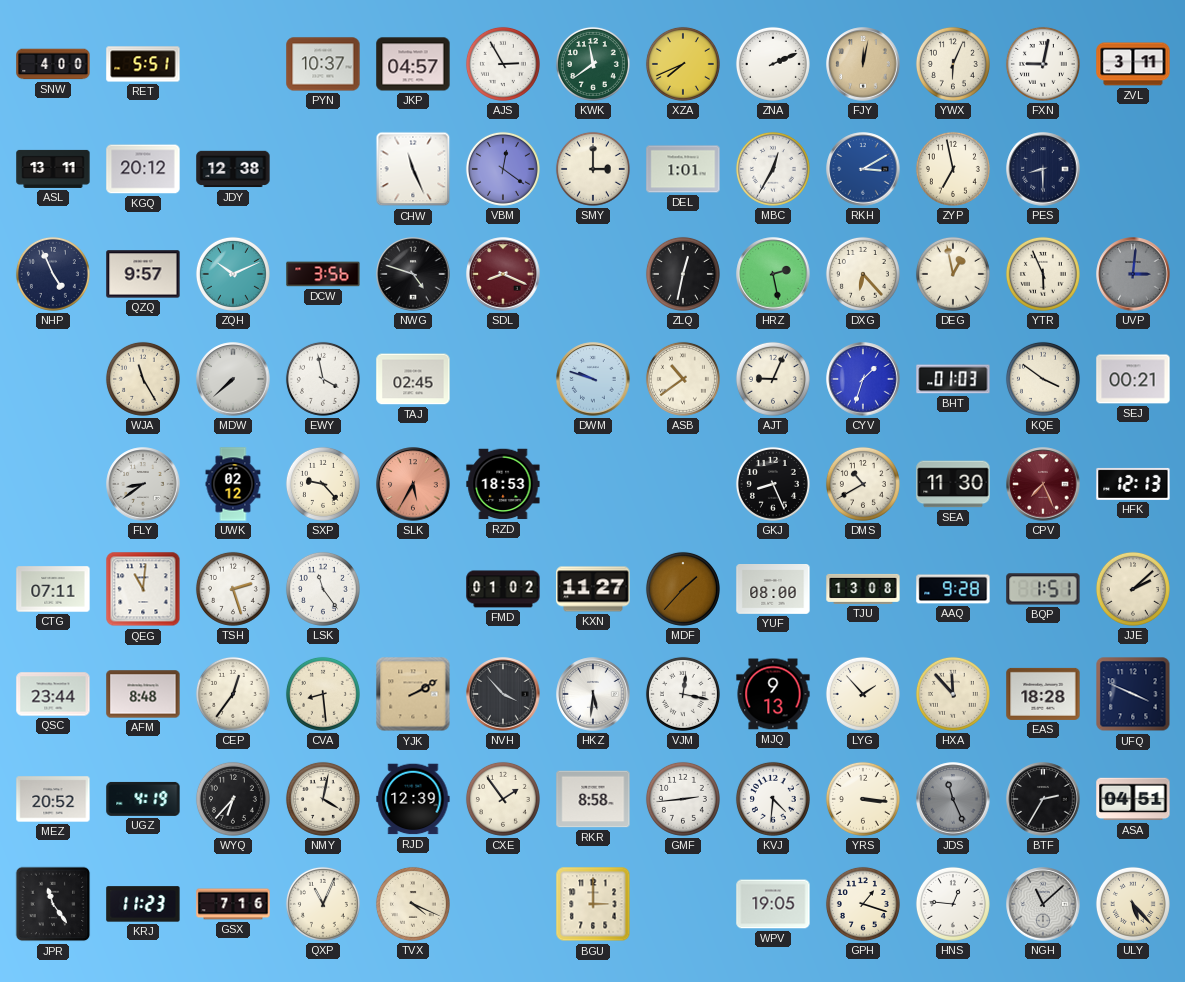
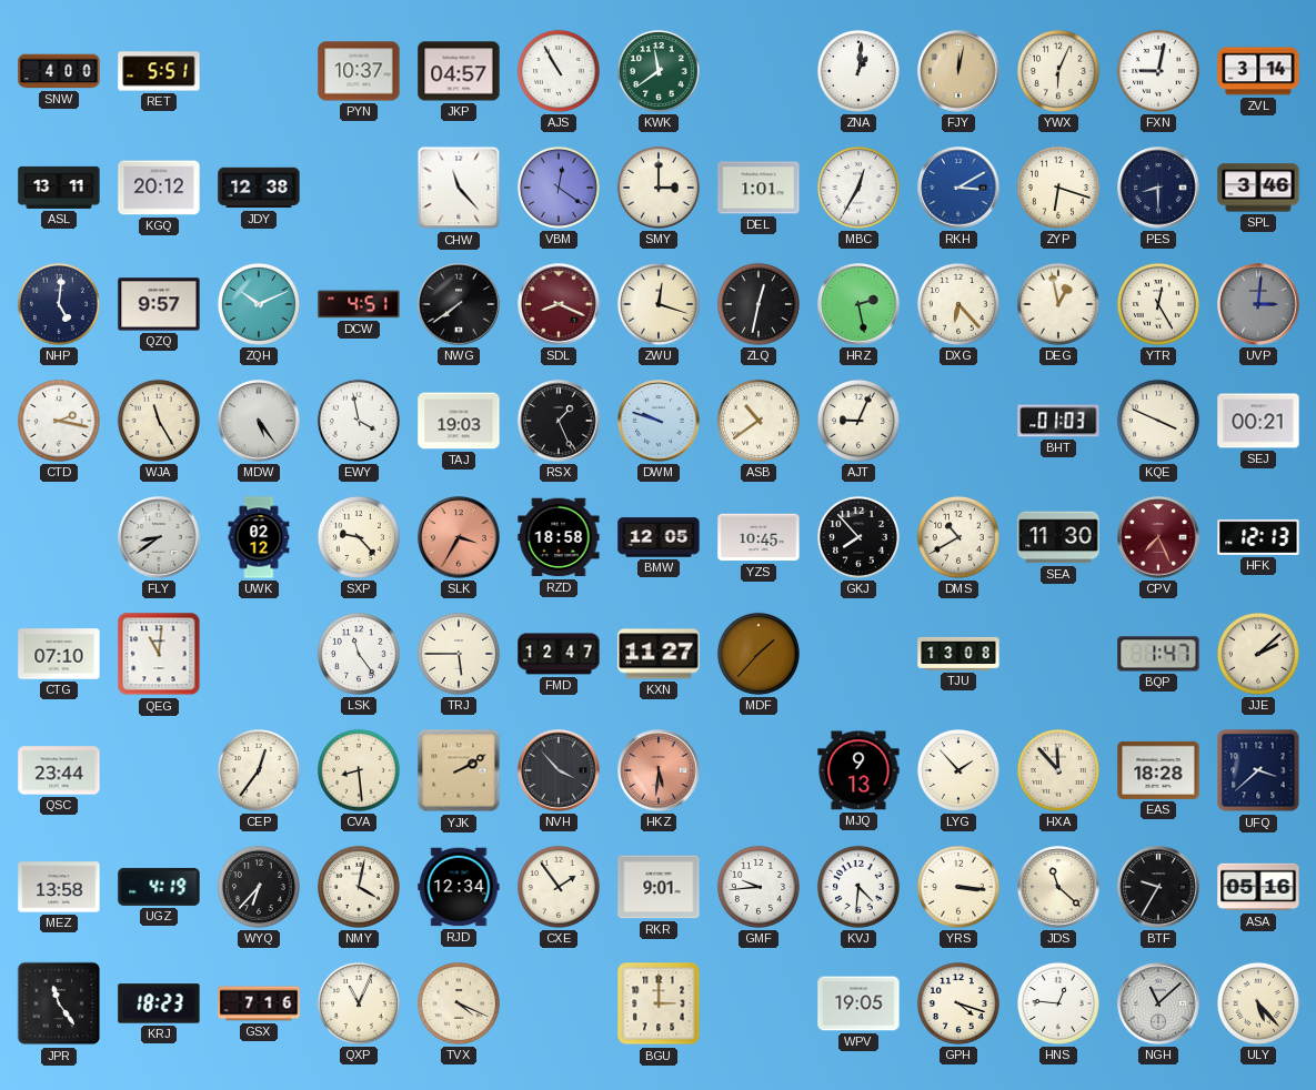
AJS: 2:55 -> 10:55
XZA: 7:41 -> none
ZNA: 2:11 -> 1:01
ZVL: 3:11 -> 3:14
CHW: 11:26 -> 11:23
ZYP: 6:58 -> 6:18
SPL: none -> 3:46
NHP: 4:56 -> 5:01
DCW: 3:56 -> 4:51
NWG: 4:48 -> 7:39
ZWU: none -> 12:18
YTR: 5:56 -> 12:25
CTD: none -> 2:17
MDW: 7:38 -> 5:24
TAJ: 02:45 -> 19:03
RSX: none -> 1:26
CYV: 1:33 -> none
KQE: 3:51 -> 3:49
SLK: 5:35 -> 3:35
RZD: 18:53 -> 18:58
BMW: none -> 12:05
YZS: none -> 10:45
GKJ: 8:26 -> 7:53
CTG: 07:11 -> 07:10
TSH: 2:27 -> none
TRJ: none -> 5:45
FMD: 01:02 -> 12:47
YUF: 08:00 -> none
AAQ: 9:28 -> none
BQP: 1:51 -> 1:47
AFM: 8:48 -> none
HKZ dial: white -> salmon
VJM: 12:17 -> none
UFQ: 3:49 -> 3:38
MEZ: 20:52 -> 13:58
RJD: 12:39 -> 12:34
RKR: 8:58 -> 9:01
GMF: 2:44 -> 9:44
JDS: 11:26 -> 11:22
JDS dial: grey -> cream
BTF: 2:35 -> 9:35
ASA: 04:51 -> 05:16
KRJ: 11:23 -> 18:23
GPH: 1:18 -> 4:18
